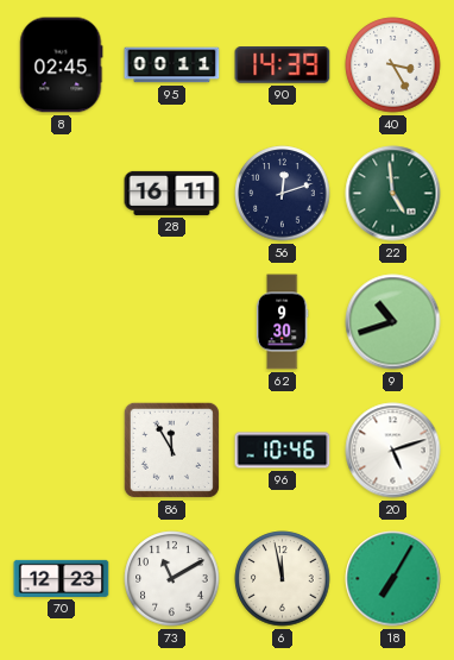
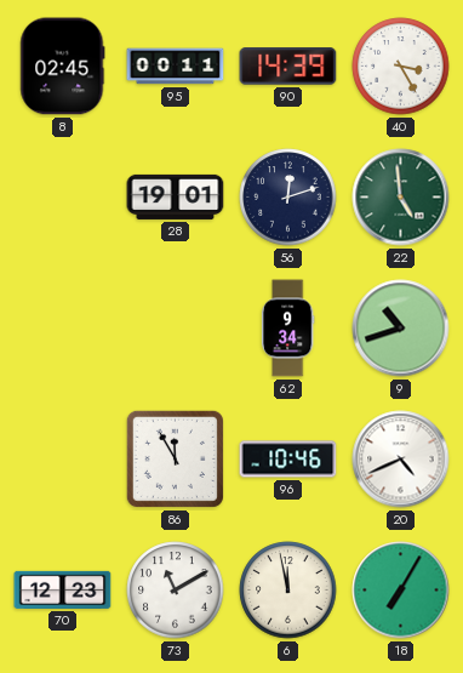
28: 16:11 -> 19:01
62: 9:30 -> 9:34
20: 5:12 -> 4:41
